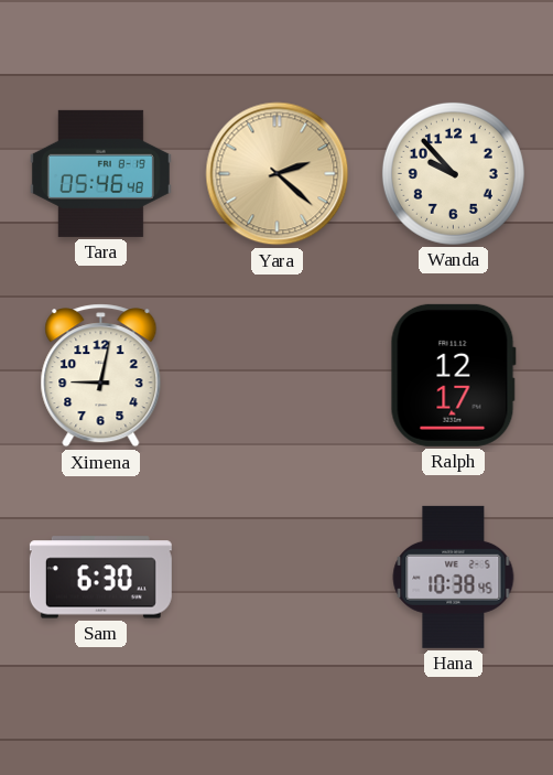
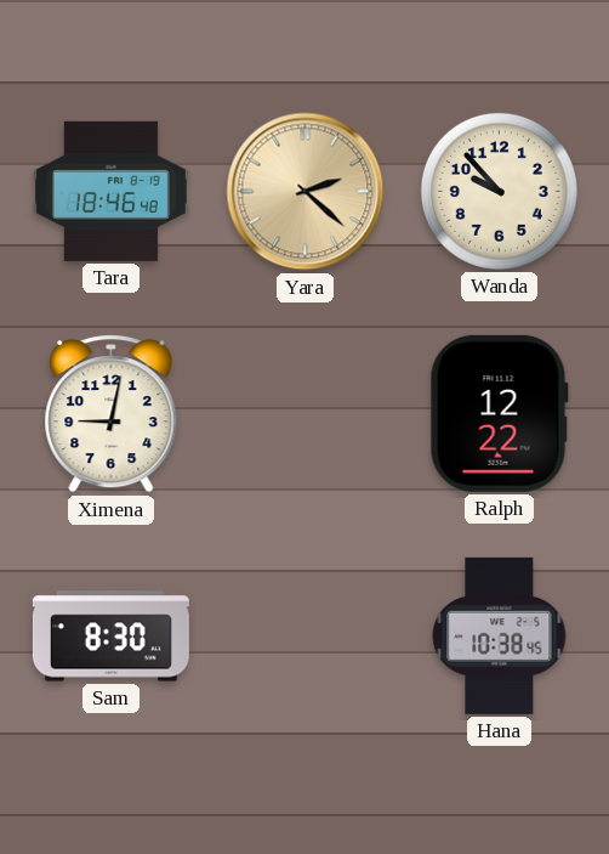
Tara: 05:46 -> 18:46
Ralph: 12:17 -> 12:22
Sam: 6:30 -> 8:30
